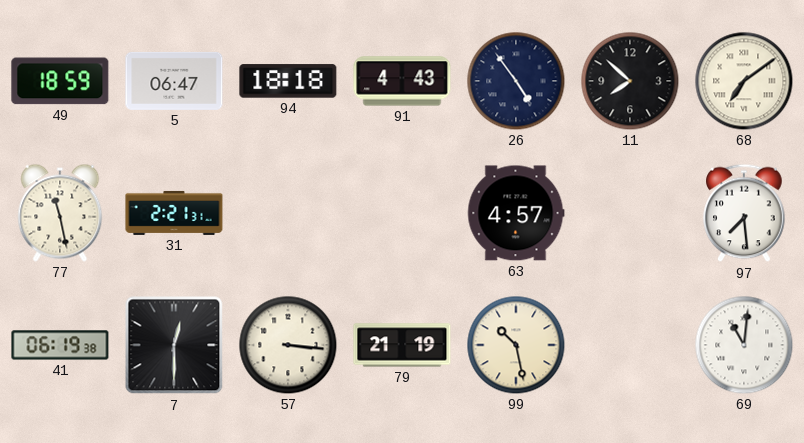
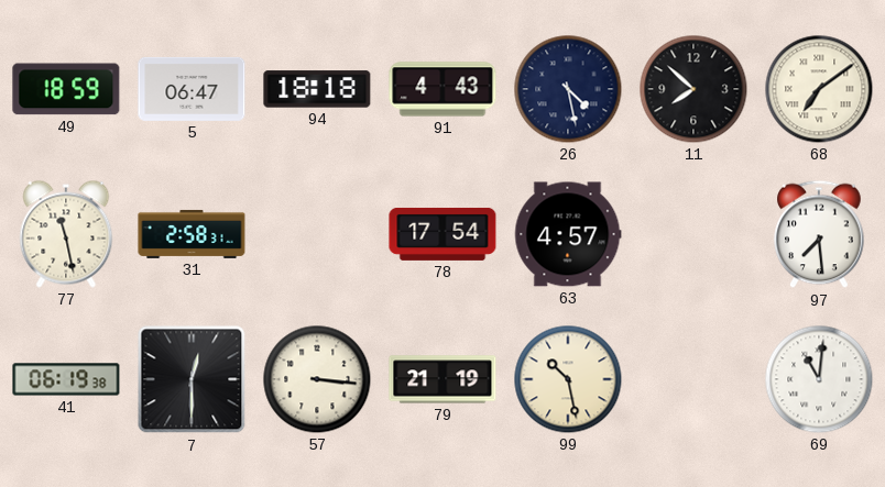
26: 4:54 -> 4:28
31: 2:21 -> 2:58
78: none -> 17:54
